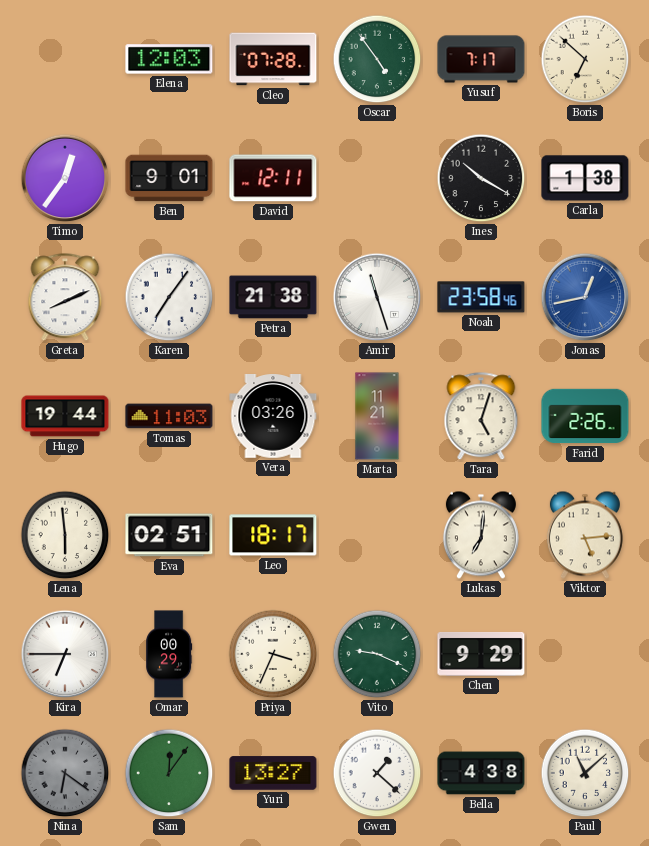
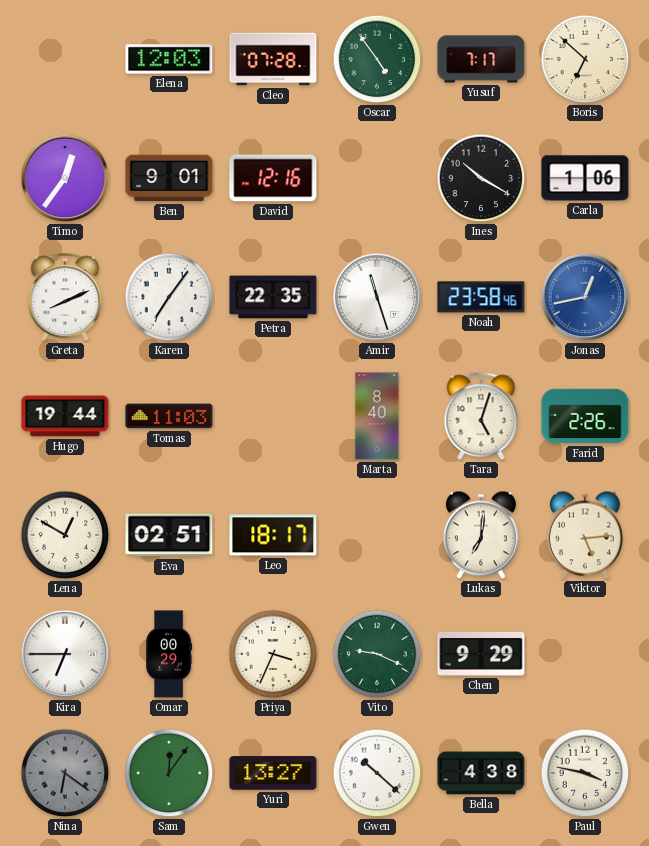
David: 12:11 -> 12:16
Carla: 1:38 -> 1:06
Petra: 21:38 -> 22:35
Vera: 03:26 -> none
Marta: 11:21 -> 8:40
Lena: 5:59 -> 12:50
Gwen: 1:22 -> 10:22
Paul: 11:08 -> 3:47
